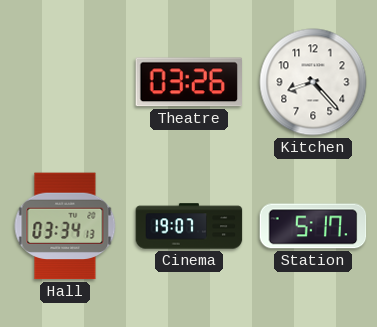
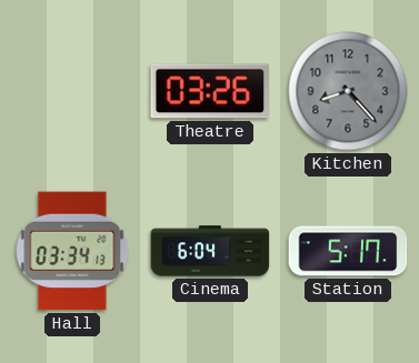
Kitchen dial: white -> grey
Cinema: 19:07 -> 6:04
